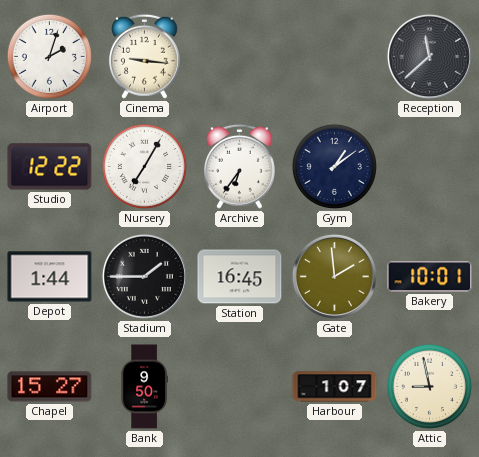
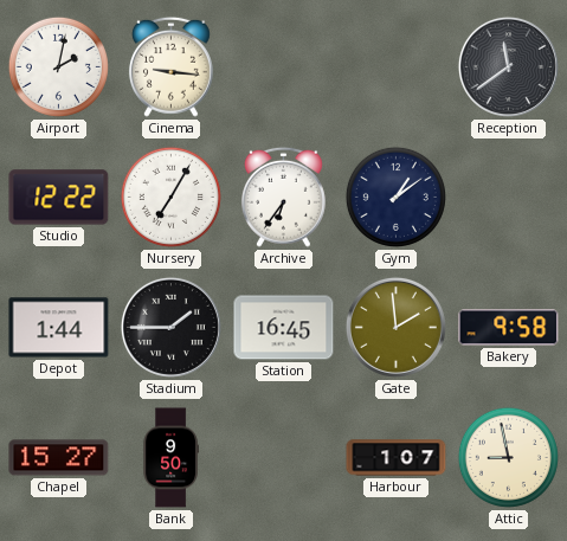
Airport: 2:03 -> 2:02
Reception: 11:38 -> 11:39
Bakery: 10:01 -> 9:58
